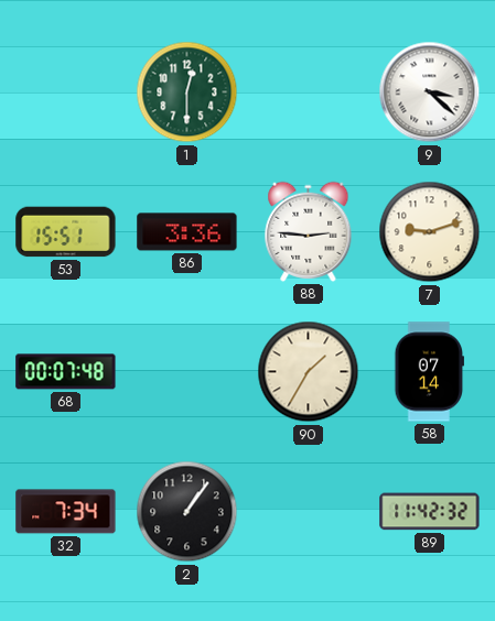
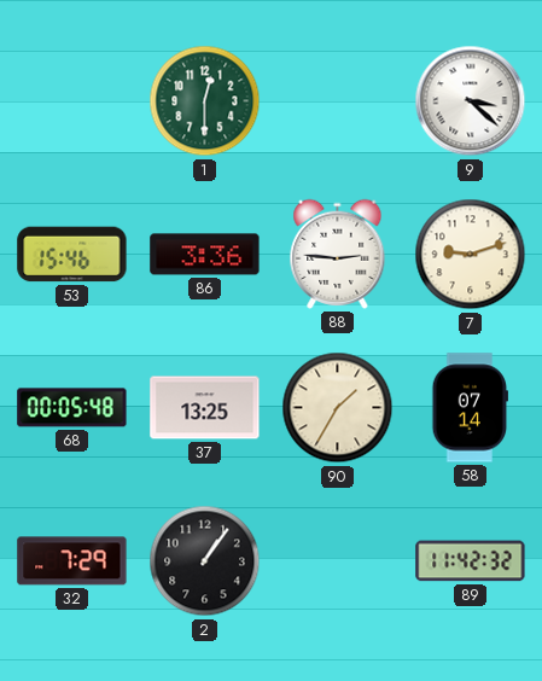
53: 15:51 -> 15:46
68: 00:07 -> 00:05
37: none -> 13:25
32: 7:34 -> 7:29
